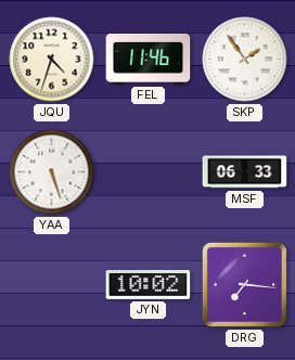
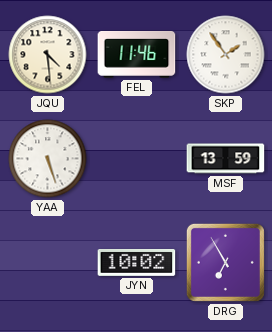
JQU: 4:33 -> 4:29
MSF: 06:33 -> 13:59
DRG: 7:16 -> 6:55
